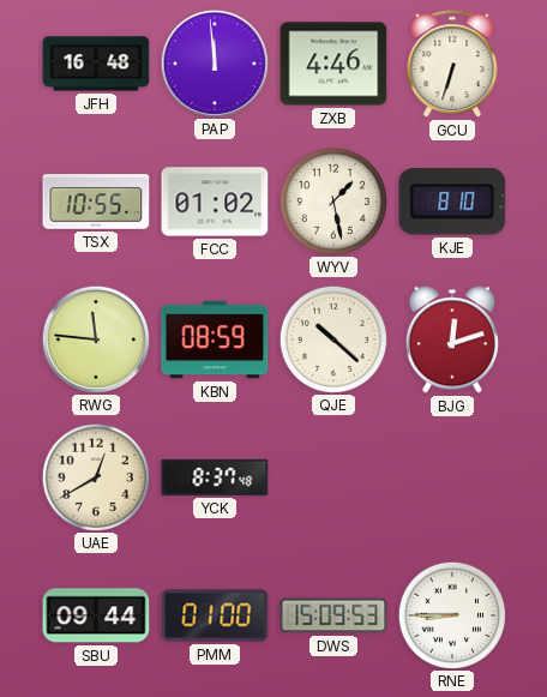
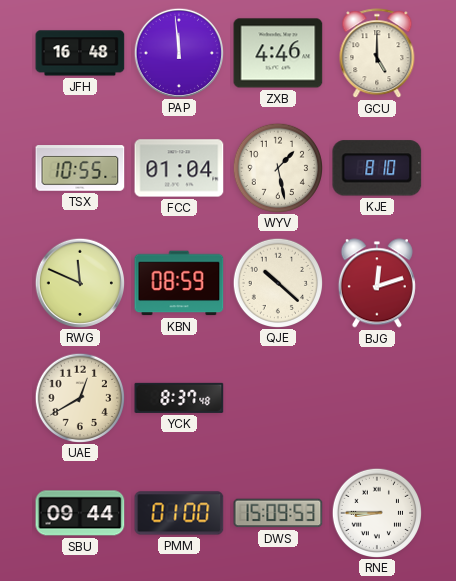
GCU: 6:33 -> 5:00
FCC: 01:02 -> 01:04
RWG: 11:46 -> 11:49
